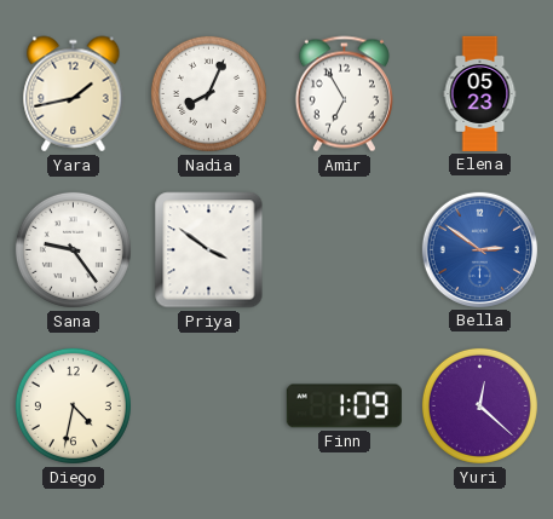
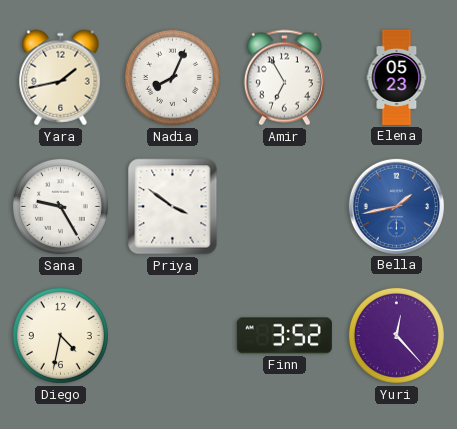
Sana: 9:24 -> 9:25
Bella: 2:51 -> 1:43
Finn: 1:09 -> 3:52
Yuri: 12:22 -> 12:23
